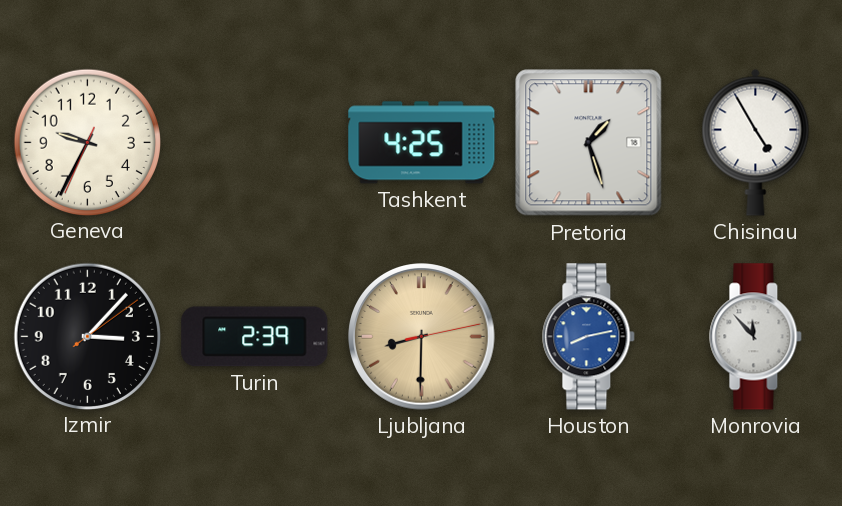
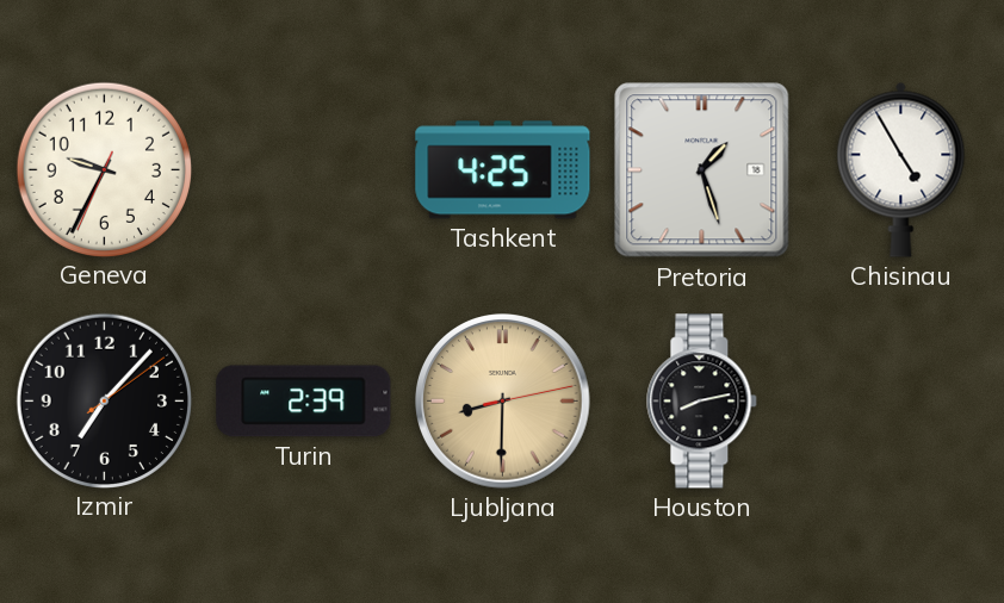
Izmir: 3:07 -> 7:07
Houston dial: blue -> black
Monrovia: 11:53 -> none
